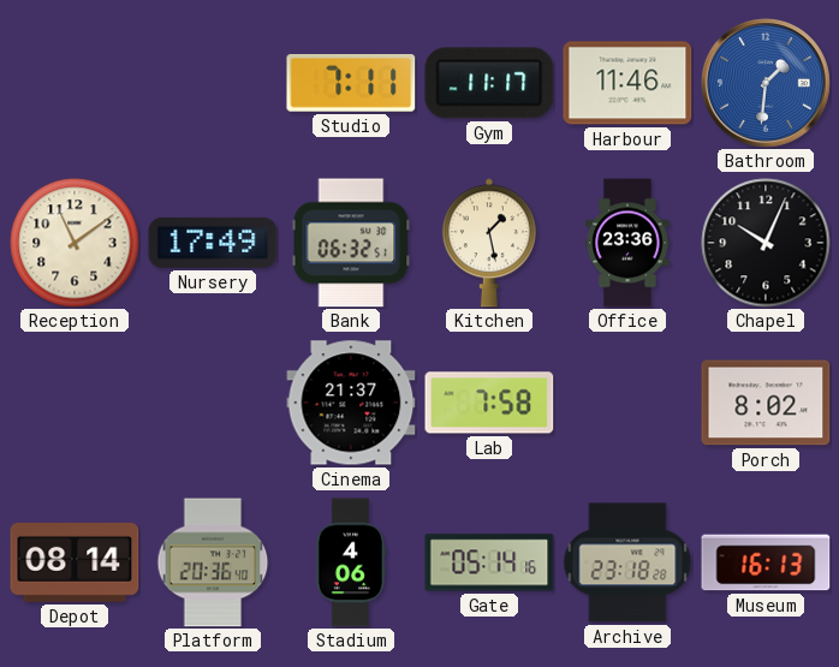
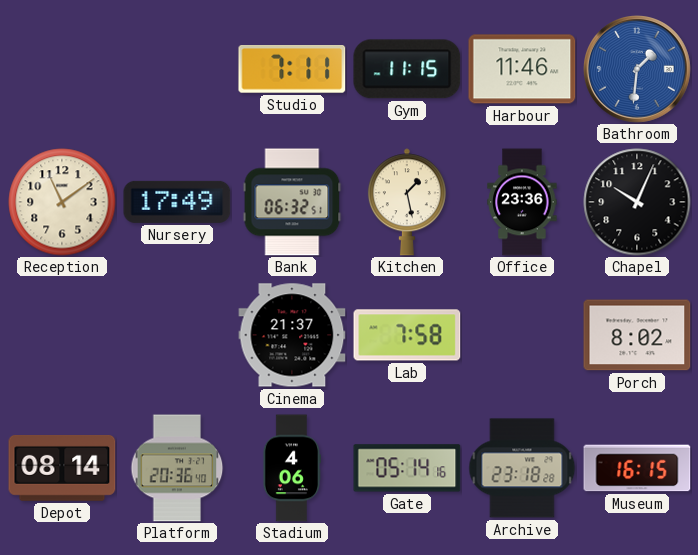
Gym: 11:17 -> 11:15
Museum: 16:13 -> 16:15
